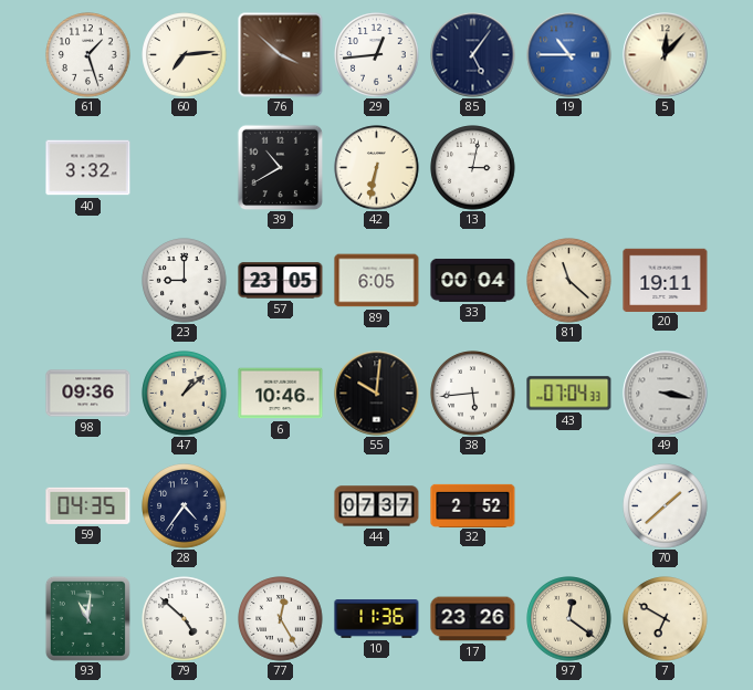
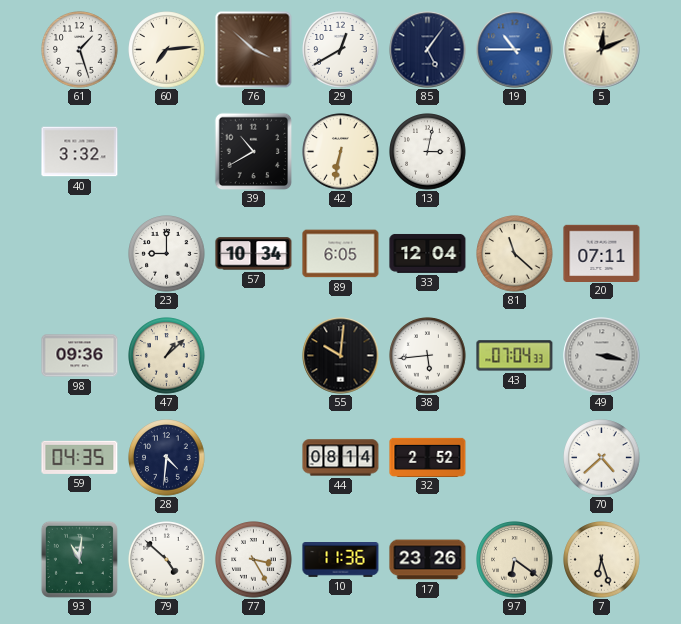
29: 12:44 -> 12:40
5: 12:07 -> 12:11
57: 23:05 -> 10:34
33: 00:04 -> 12:04
20: 19:11 -> 07:11
6: 10:46 -> none
28: 4:36 -> 4:31
44: 07:37 -> 08:14
70: 1:38 -> 4:38
77: 12:25 -> 3:25
97: 12:21 -> 6:21
7: 6:50 -> 6:27
